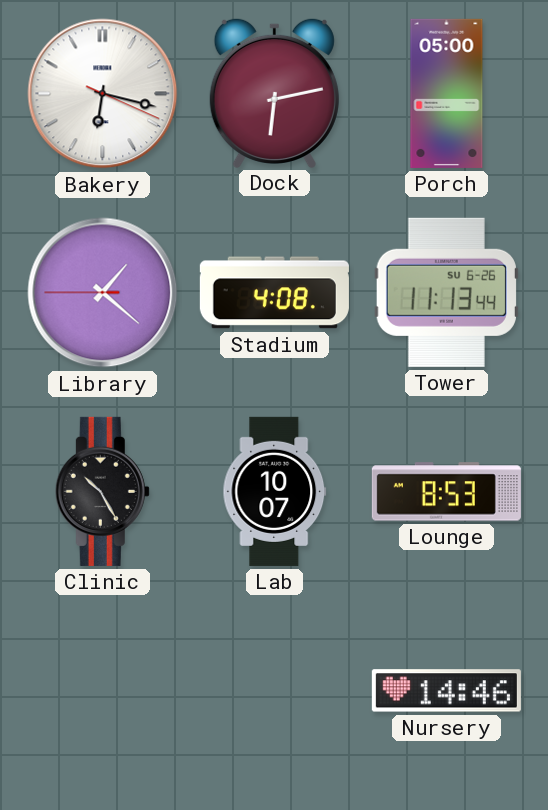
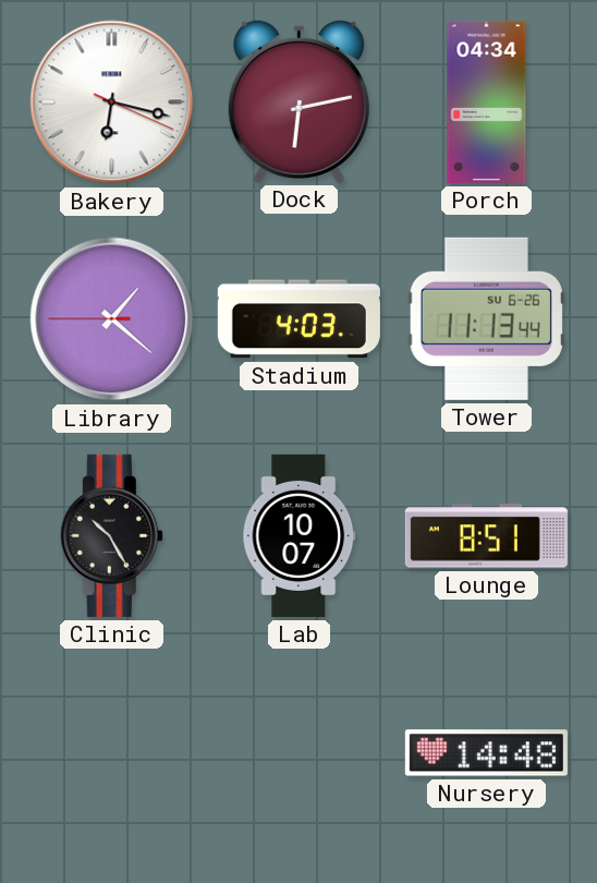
Porch: 05:00 -> 04:34
Stadium: 4:08 -> 4:03
Lounge: 8:53 -> 8:51
Nursery: 14:46 -> 14:48
